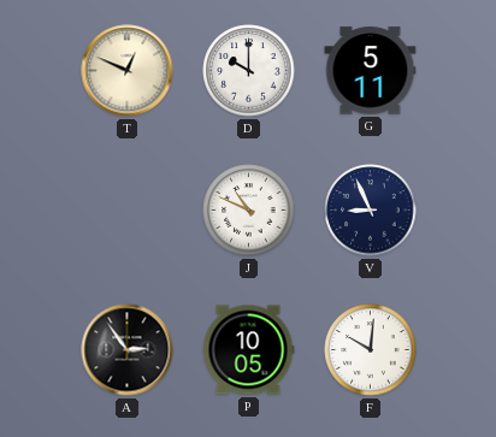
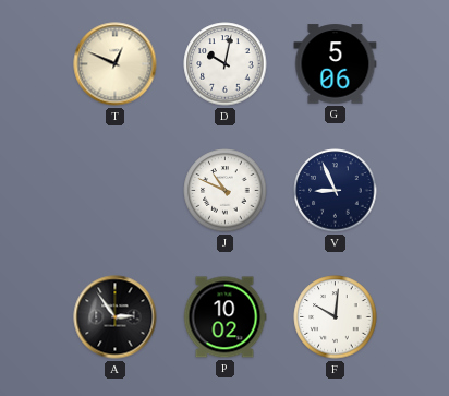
D: 10:00 -> 10:02
G: 5:11 -> 5:06
P: 10:05 -> 10:02
